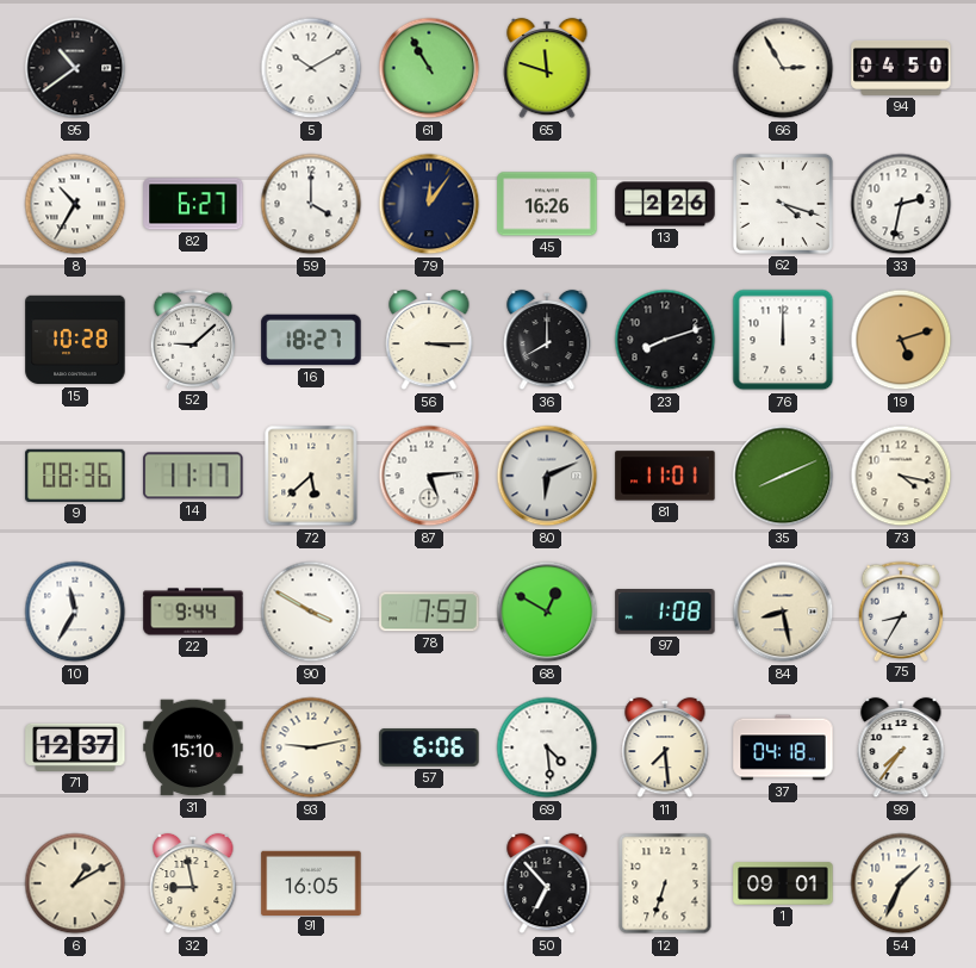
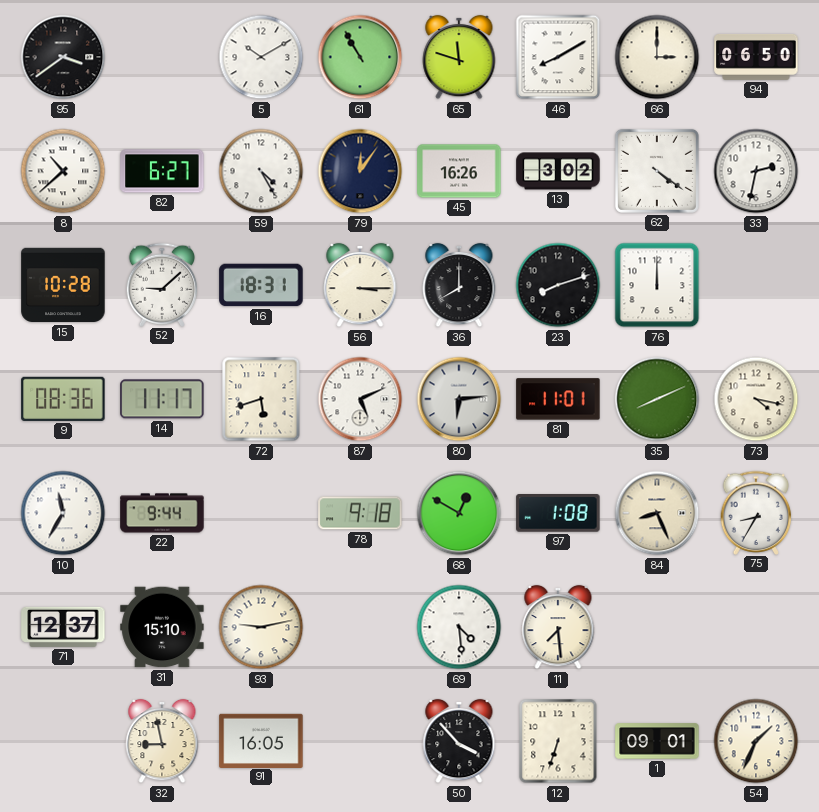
95: 10:39 -> 3:39
46: none -> 8:10
66: 2:55 -> 3:00
94: 04:50 -> 06:50
8: 10:35 -> 10:38
59: 4:00 -> 4:25
13: 2:26 -> 3:02
62: 4:18 -> 4:21
16: 18:27 -> 18:31
19: 5:12 -> none
72: 5:38 -> 5:42
87: 5:14 -> 5:11
80: 6:11 -> 6:14
90: 3:50 -> none
78: 7:53 -> 9:18
84: 8:28 -> 8:26
57: 6:06 -> none
37: 04:18 -> none
99: 7:36 -> none
6: 1:10 -> none
50: 6:53 -> 3:53
